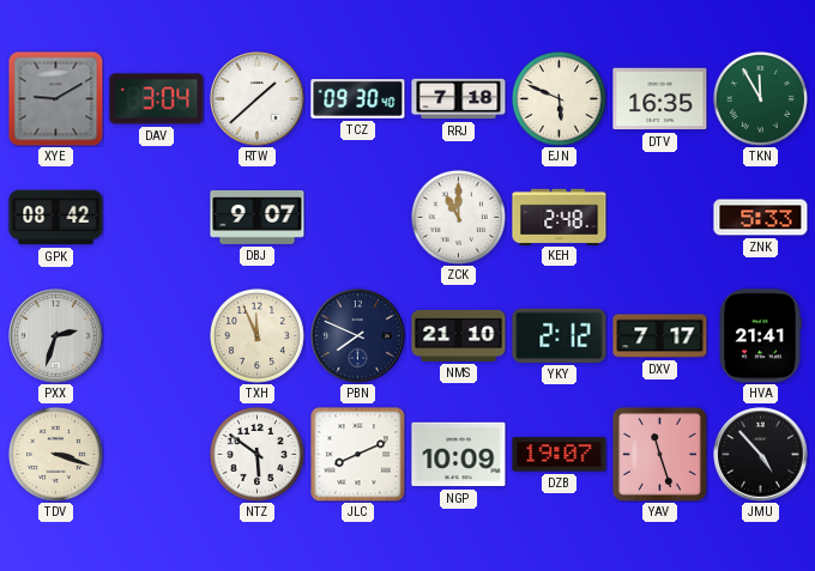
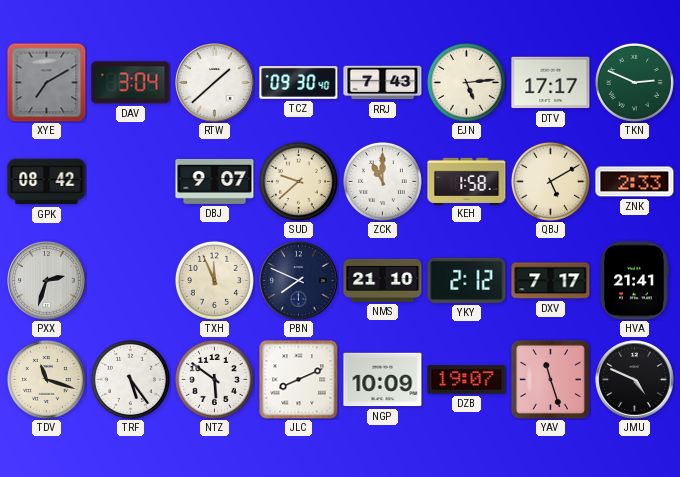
XYE: 9:10 -> 7:10
RRJ: 7:18 -> 7:43
EJN: 5:49 -> 5:14
DTV: 16:35 -> 17:17
TKN: 11:55 -> 2:49
SUD: none -> 9:38
KEH: 2:48 -> 1:58
QBJ: none -> 5:10
ZNK: 5:33 -> 2:33
TDV: 3:18 -> 11:18
TRF: none -> 5:24
JMU: 4:53 -> 4:49
